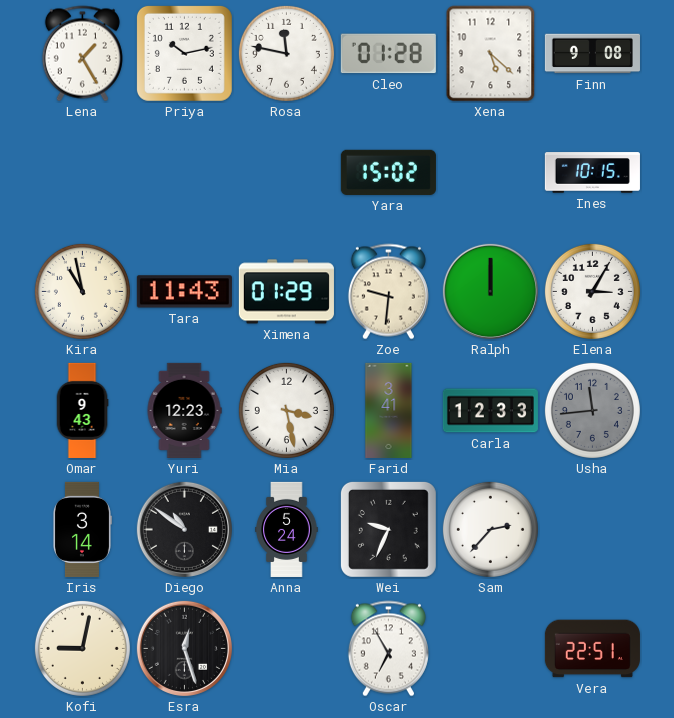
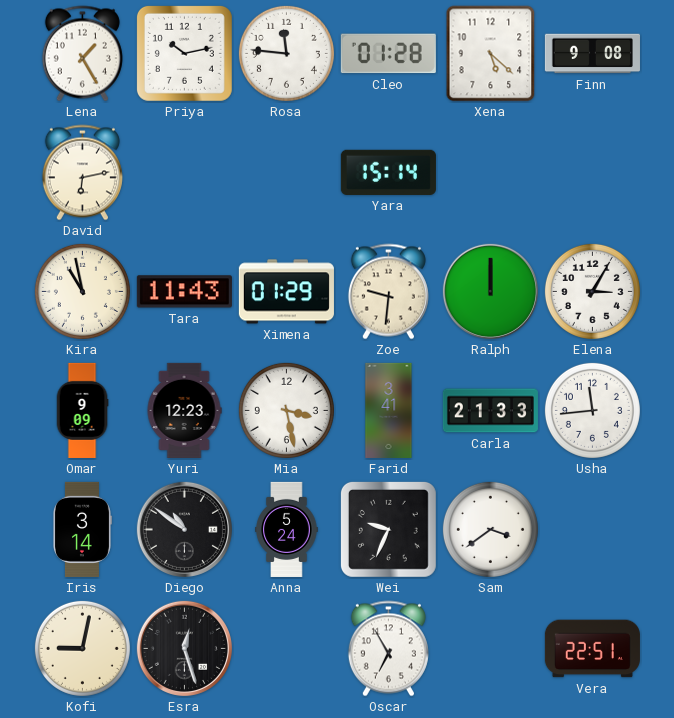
Rosa: 11:47 -> 11:46
David: none -> 6:13
Yara: 15:02 -> 15:14
Ines: 10:15 -> none
Omar: 9:43 -> 9:09
Carla: 12:33 -> 21:33
Usha dial: grey -> white
Sam: 2:37 -> 3:39
